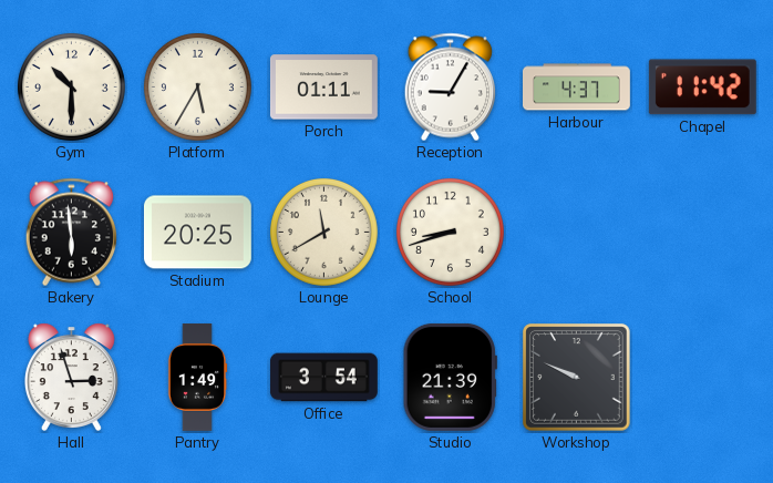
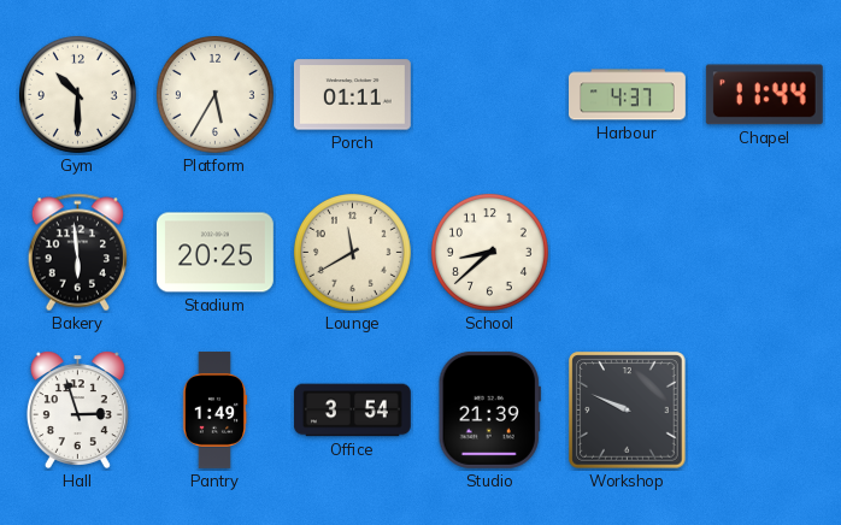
Reception: 9:05 -> none
Chapel: 11:42 -> 11:44
School: 8:42 -> 8:38
